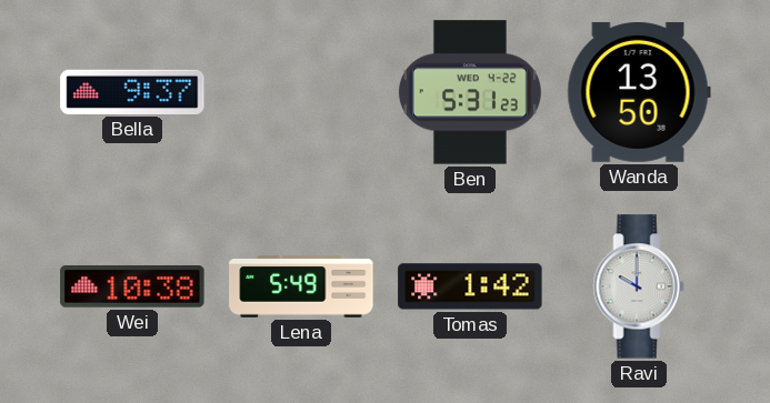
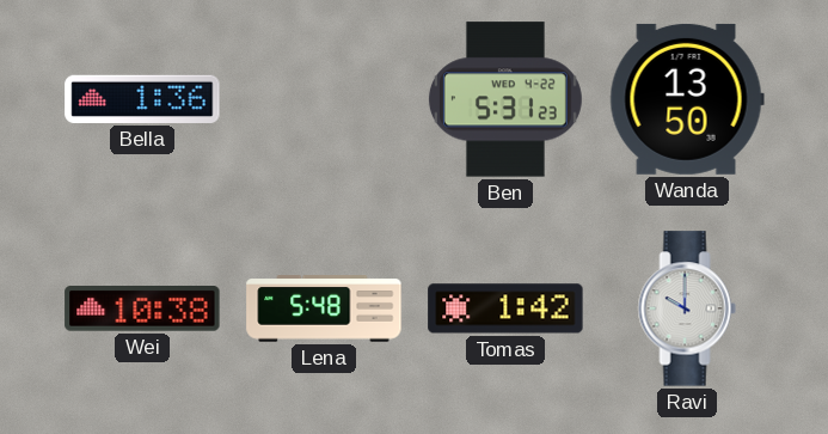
Bella: 9:37 -> 1:36
Lena: 5:49 -> 5:48
